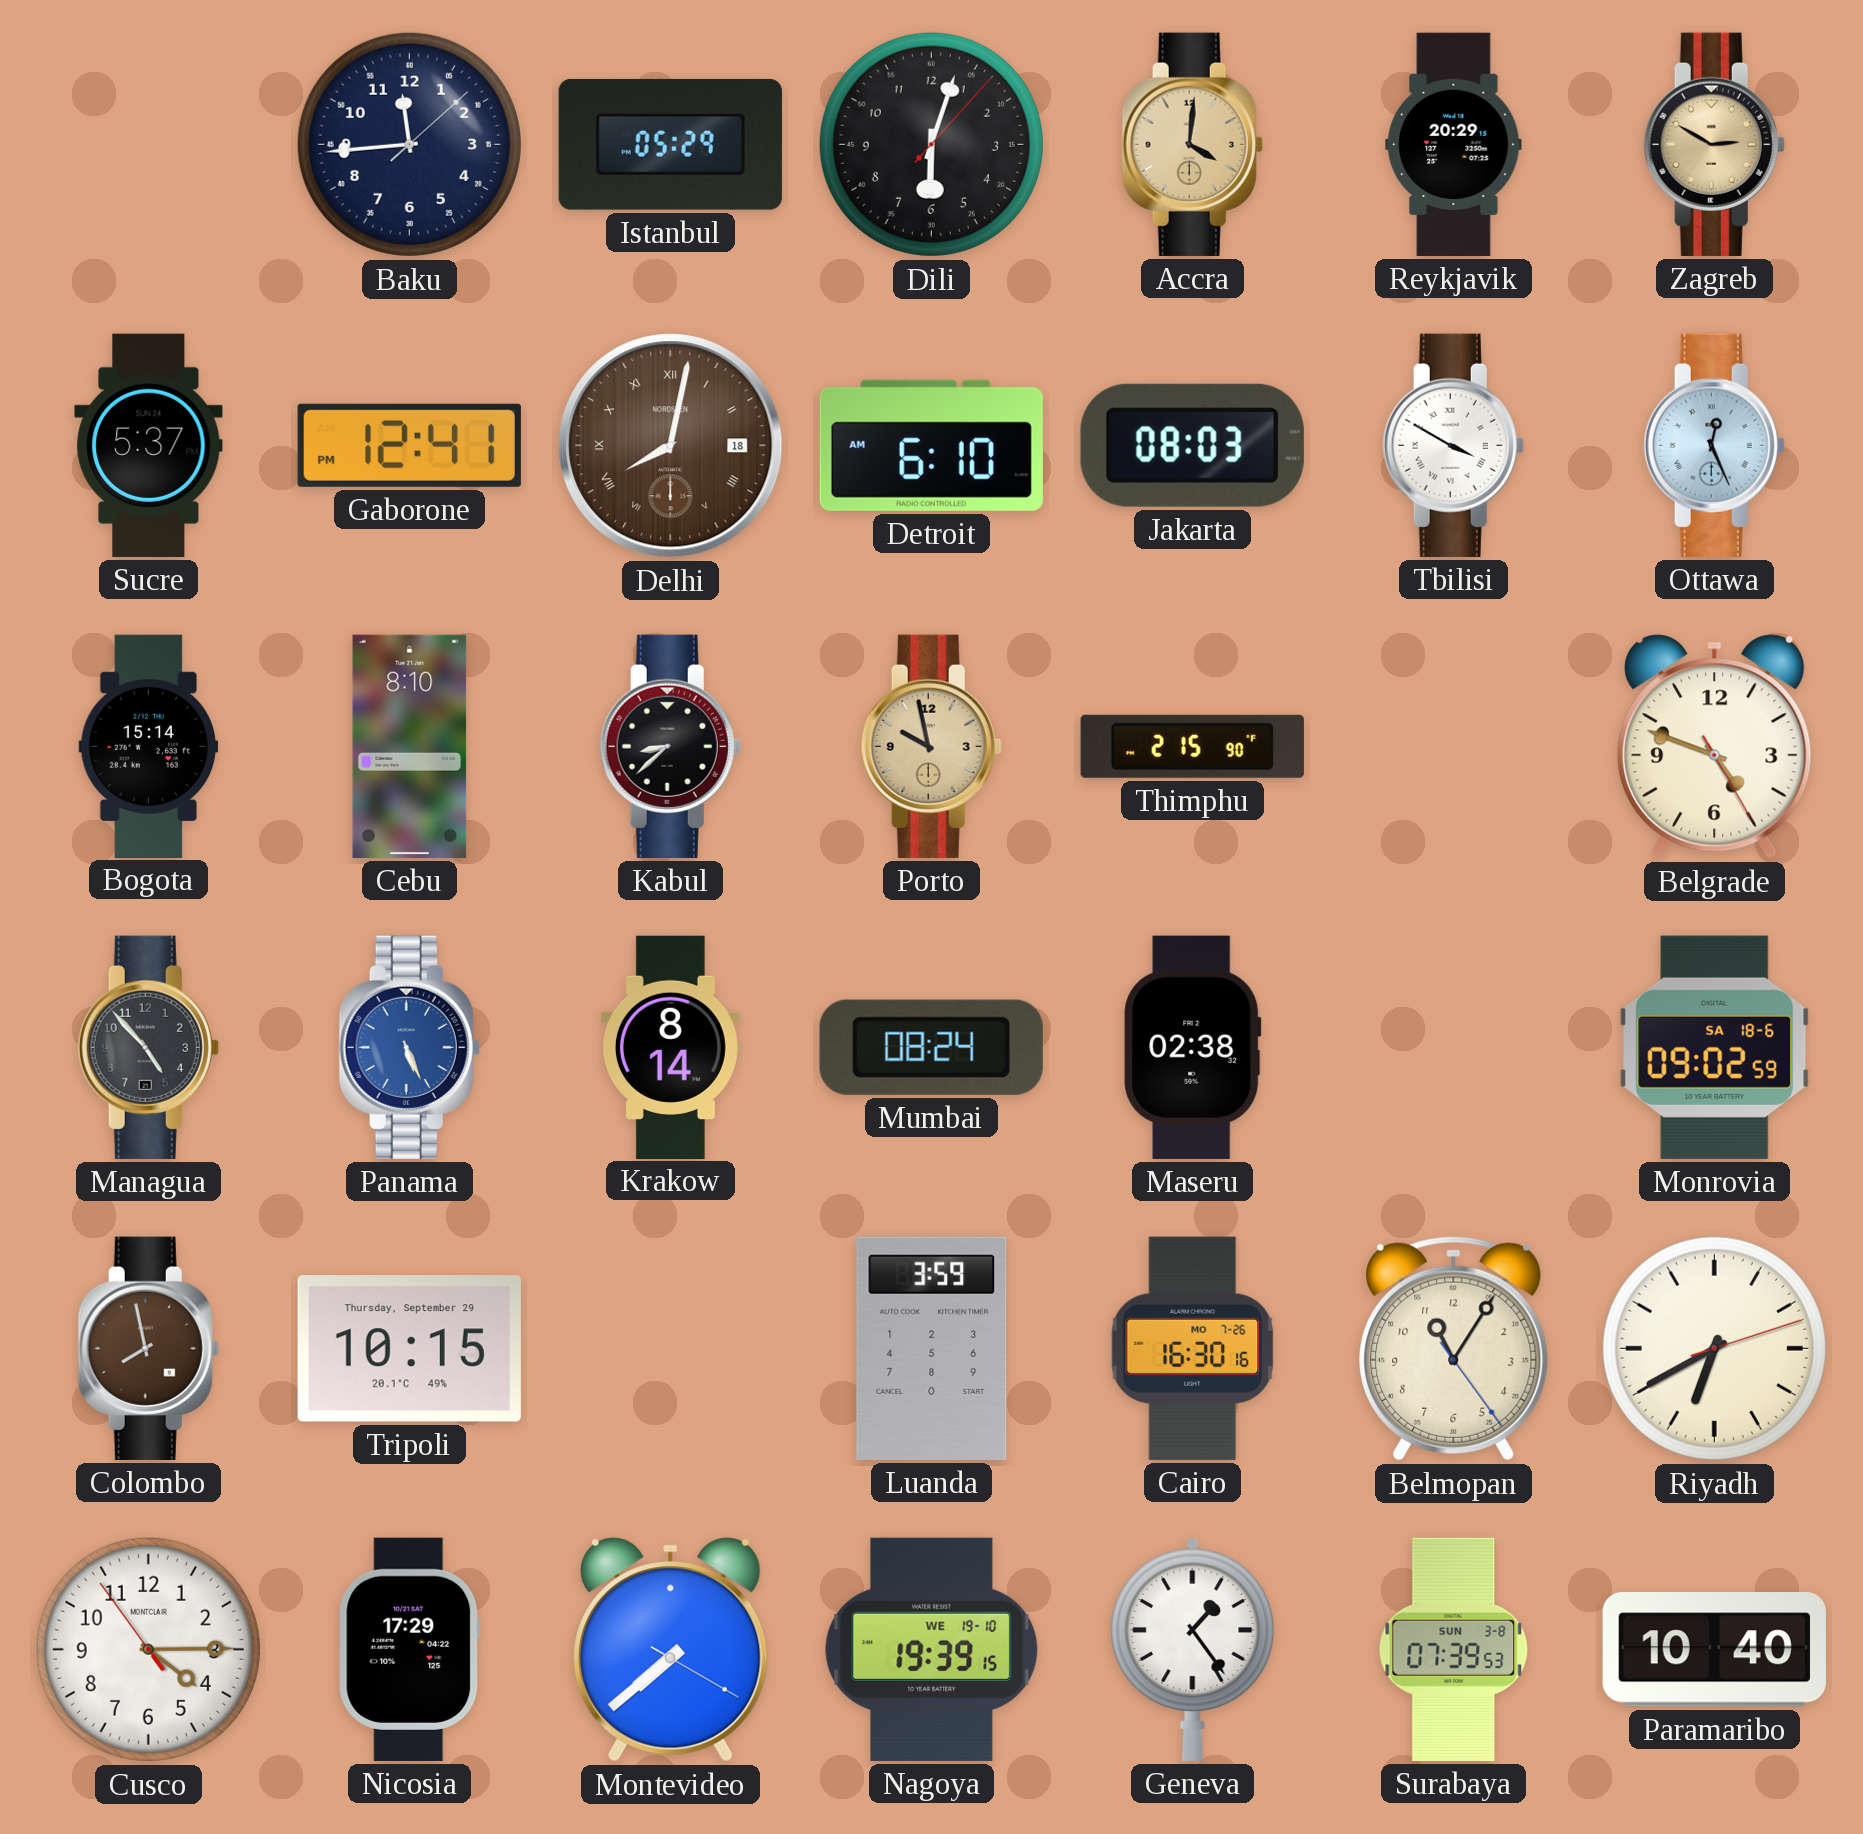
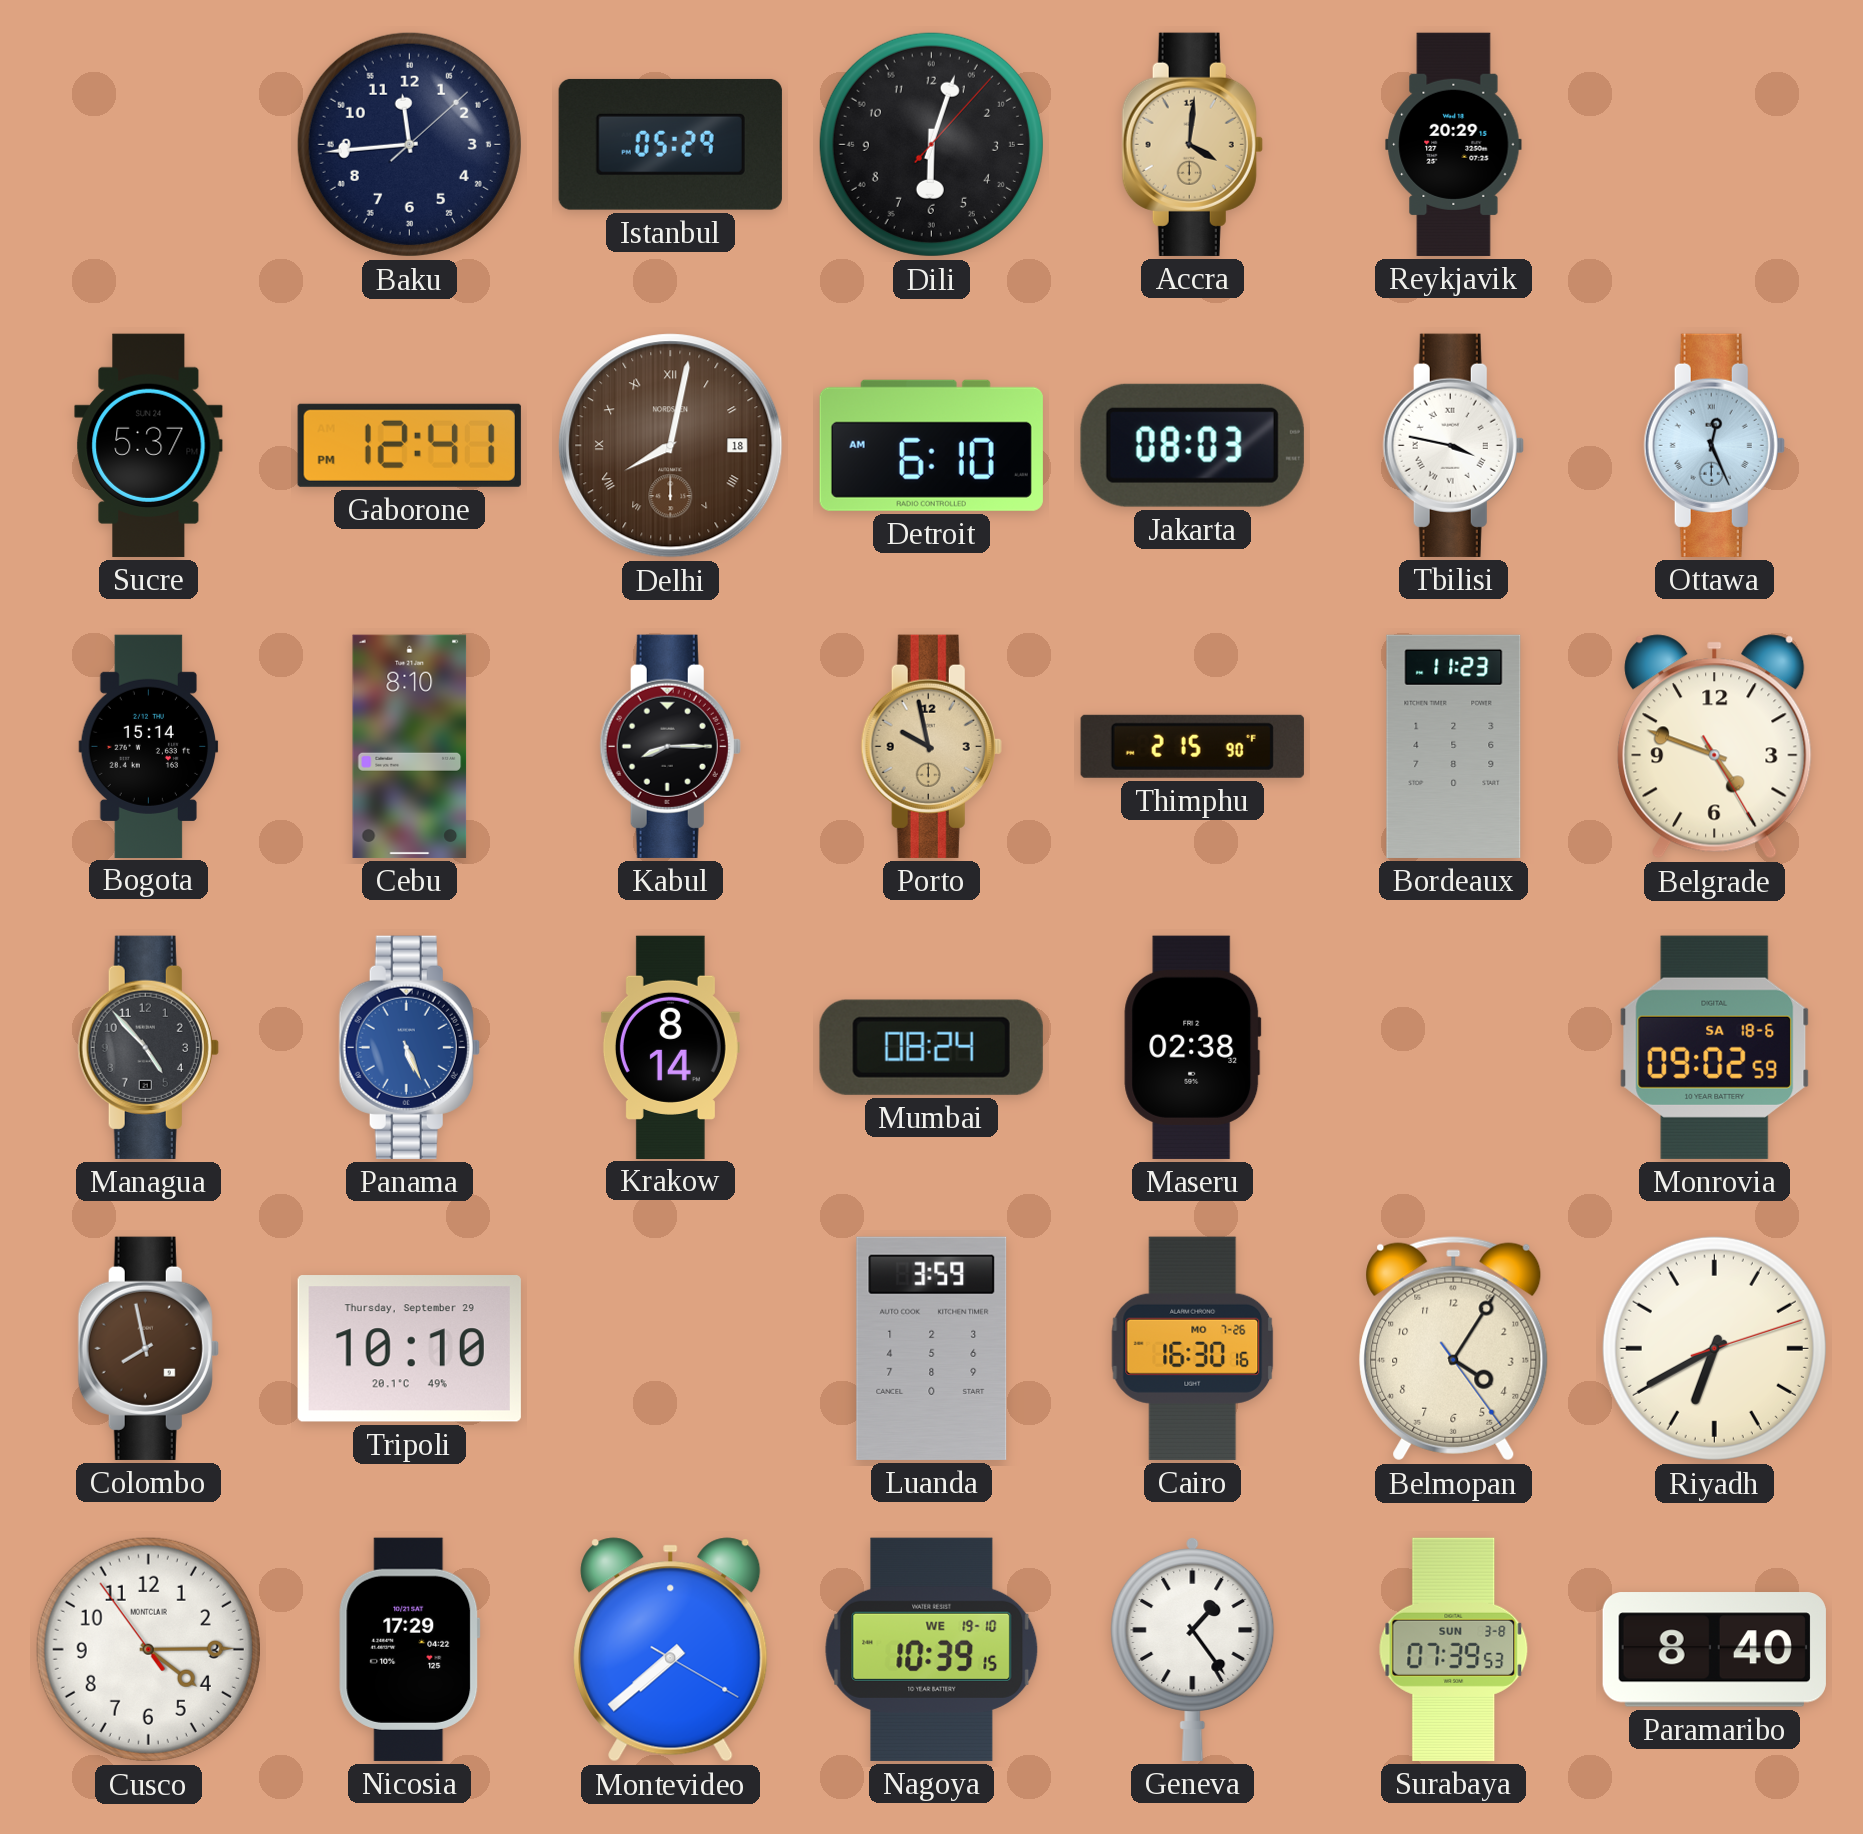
Zagreb: 2:50 -> none
Tbilisi: 3:50 -> 3:47
Kabul: 8:38 -> 8:15
Bordeaux: none -> 11:23
Tripoli: 10:15 -> 10:10
Belmopan: 11:05 -> 4:05
Nagoya: 19:39 -> 10:39
Paramaribo: 10:40 -> 8:40
